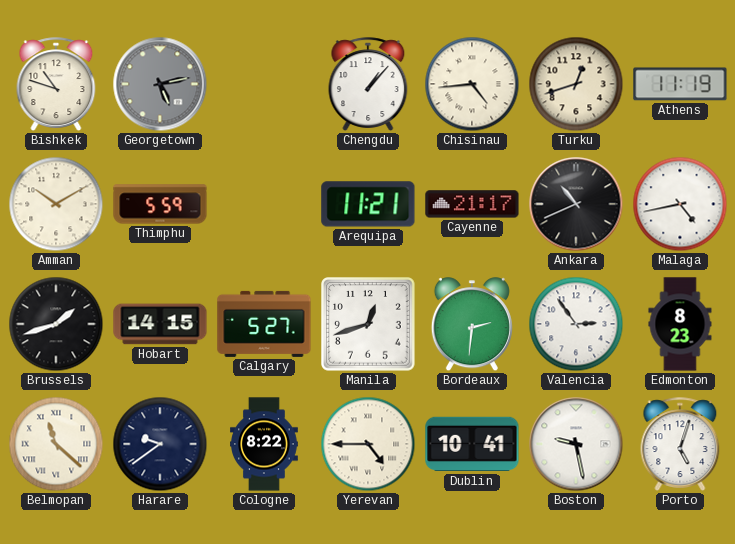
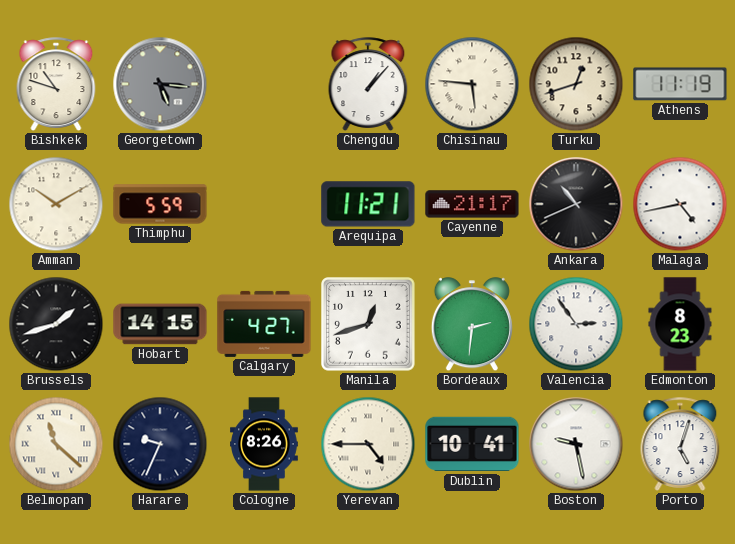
Georgetown: 5:13 -> 5:16
Chisinau: 4:44 -> 5:46
Calgary: 5:27 -> 4:27
Harare: 9:39 -> 9:34
Cologne: 8:22 -> 8:26
